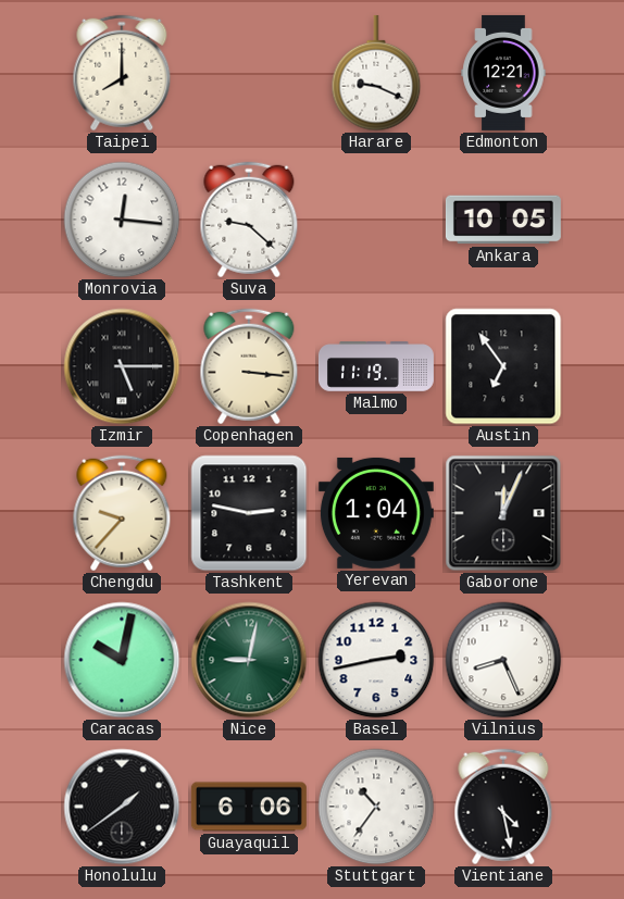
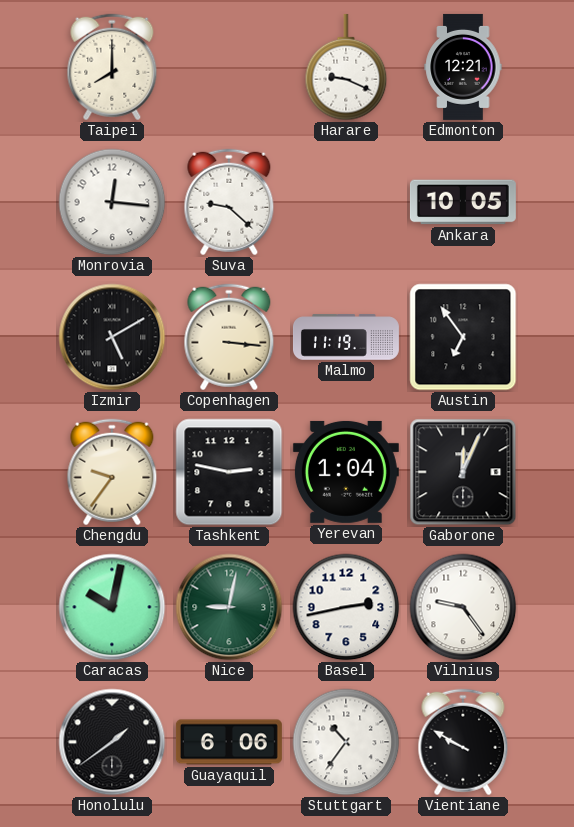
Izmir: 5:15 -> 5:10
Chengdu: 9:37 -> 9:36
Vilnius: 8:26 -> 9:24
Vientiane: 4:28 -> 9:50
